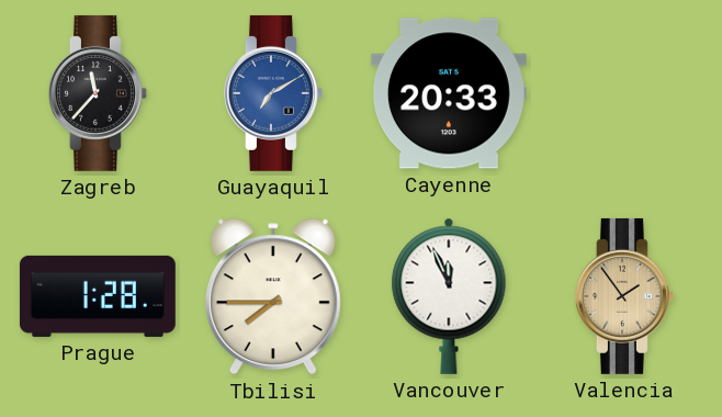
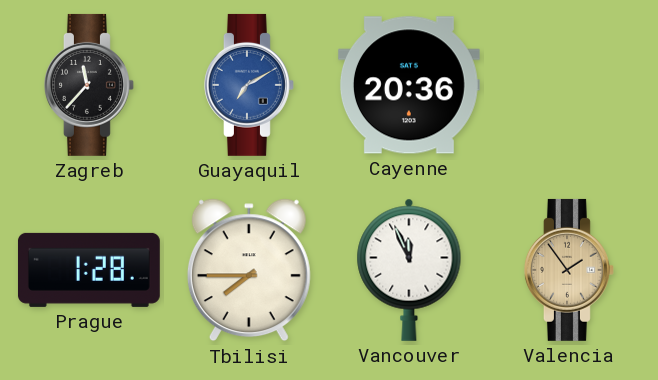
Cayenne: 20:33 -> 20:36
